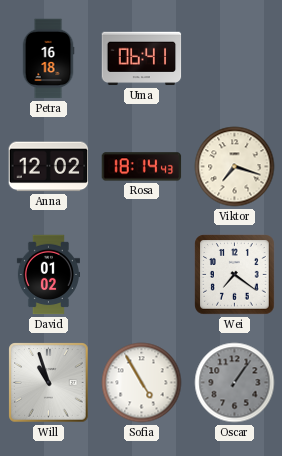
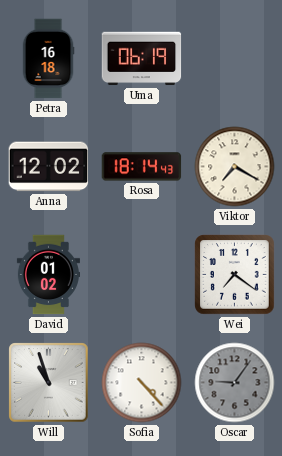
Uma: 06:41 -> 06:19
Viktor: 7:18 -> 7:20
Sofia: 4:55 -> 4:23
Oscar: 1:06 -> 9:06
